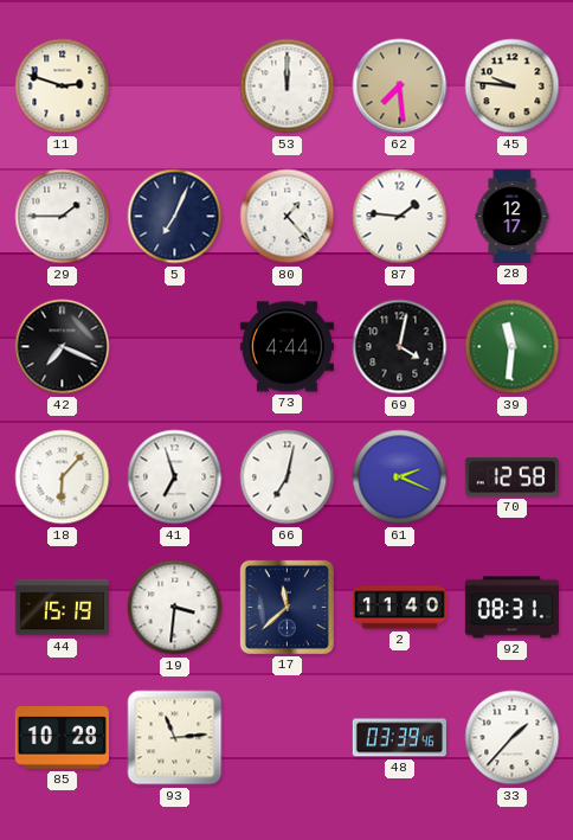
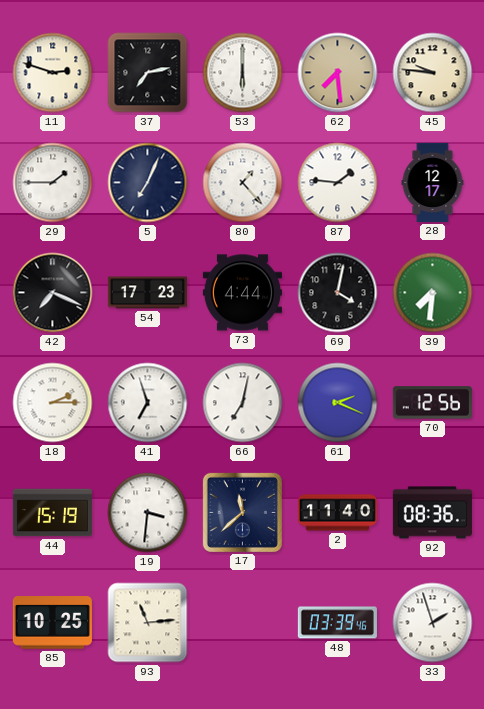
37: none -> 7:13
53: 12:00 -> 6:00
54: none -> 17:23
39: 11:31 -> 7:31
18: 6:07 -> 2:15
70: 12:58 -> 12:56
92: 08:31 -> 08:36
85: 10:28 -> 10:25
33: 1:37 -> 1:57
